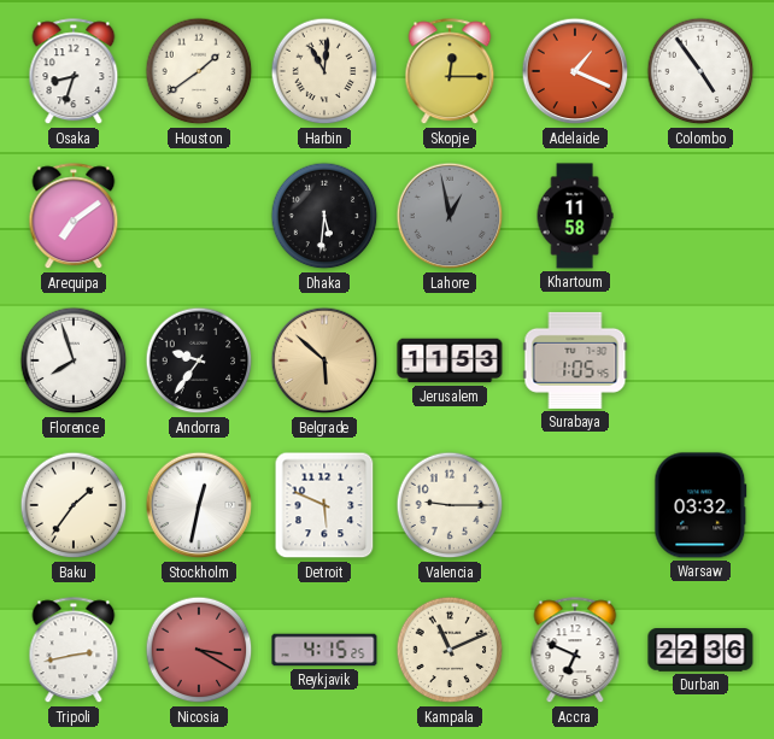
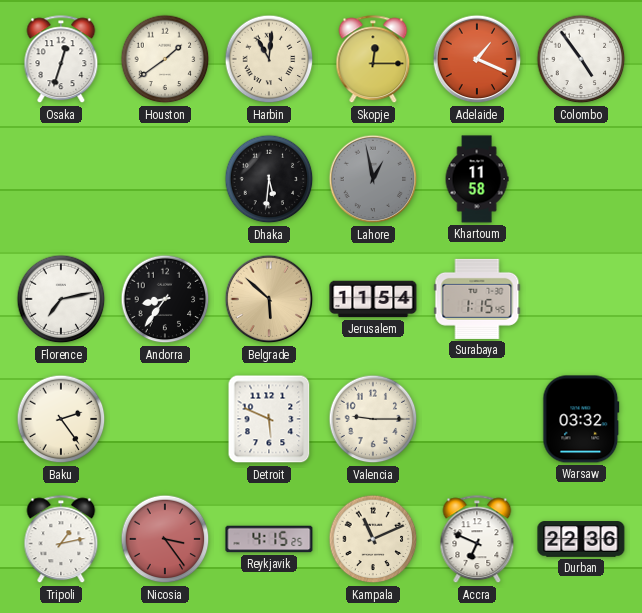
Osaka: 8:33 -> 12:33
Arequipa: 7:09 -> none
Florence: 7:57 -> 7:13
Andorra: 9:36 -> 8:36
Jerusalem: 11:53 -> 11:54
Surabaya: 1:05 -> 1:15
Baku: 1:36 -> 2:24
Stockholm: 12:32 -> none
Tripoli: 2:43 -> 1:13
Nicosia: 3:20 -> 3:24
